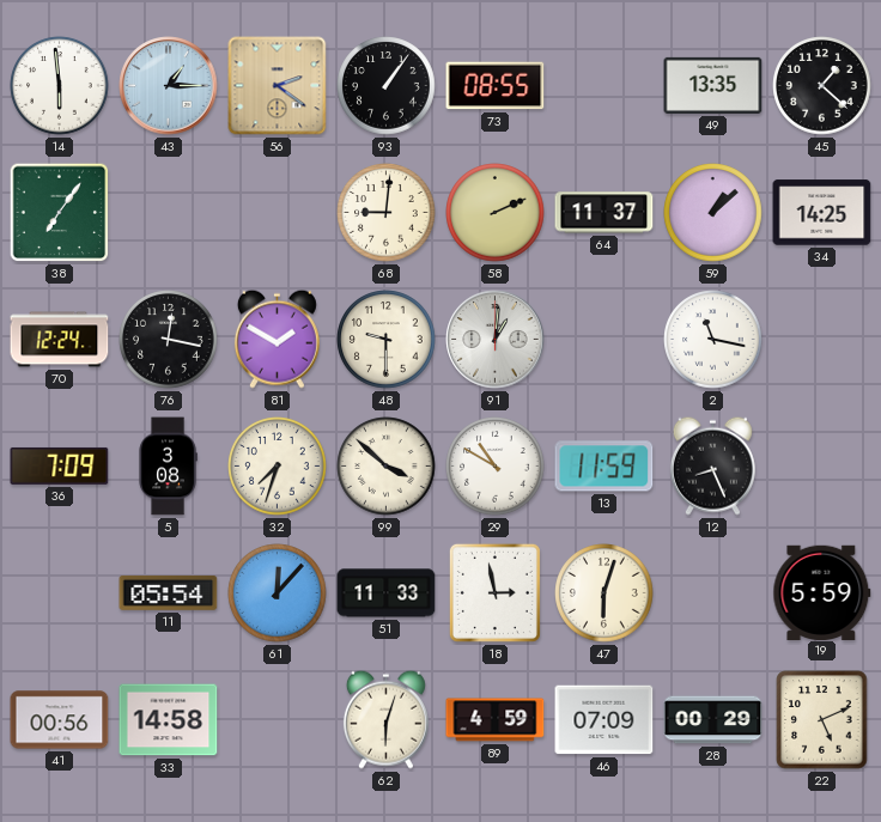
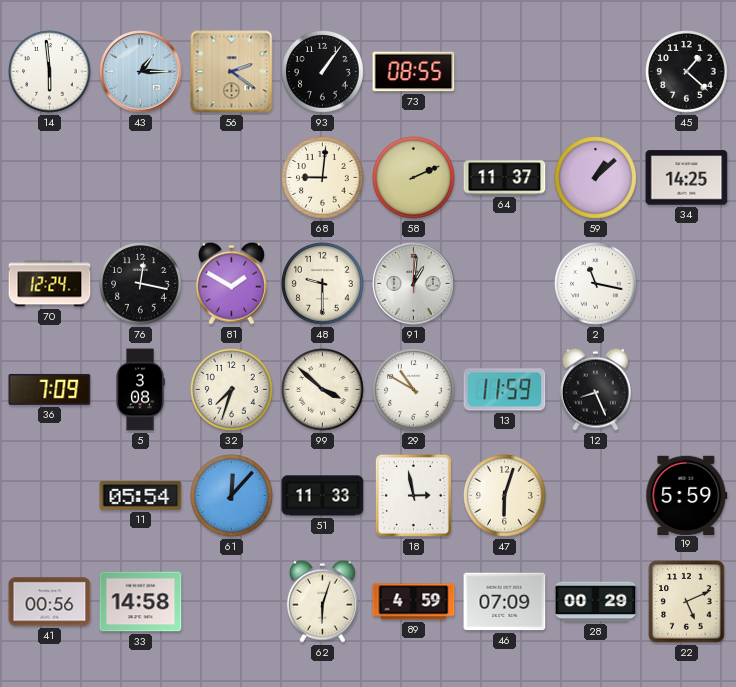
49: 13:35 -> none
38: 7:06 -> none
